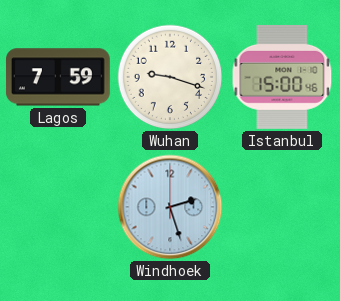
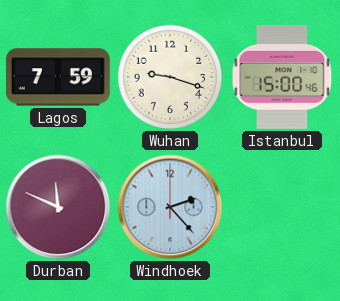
Durban: none -> 11:49
Windhoek: 2:27 -> 2:23
